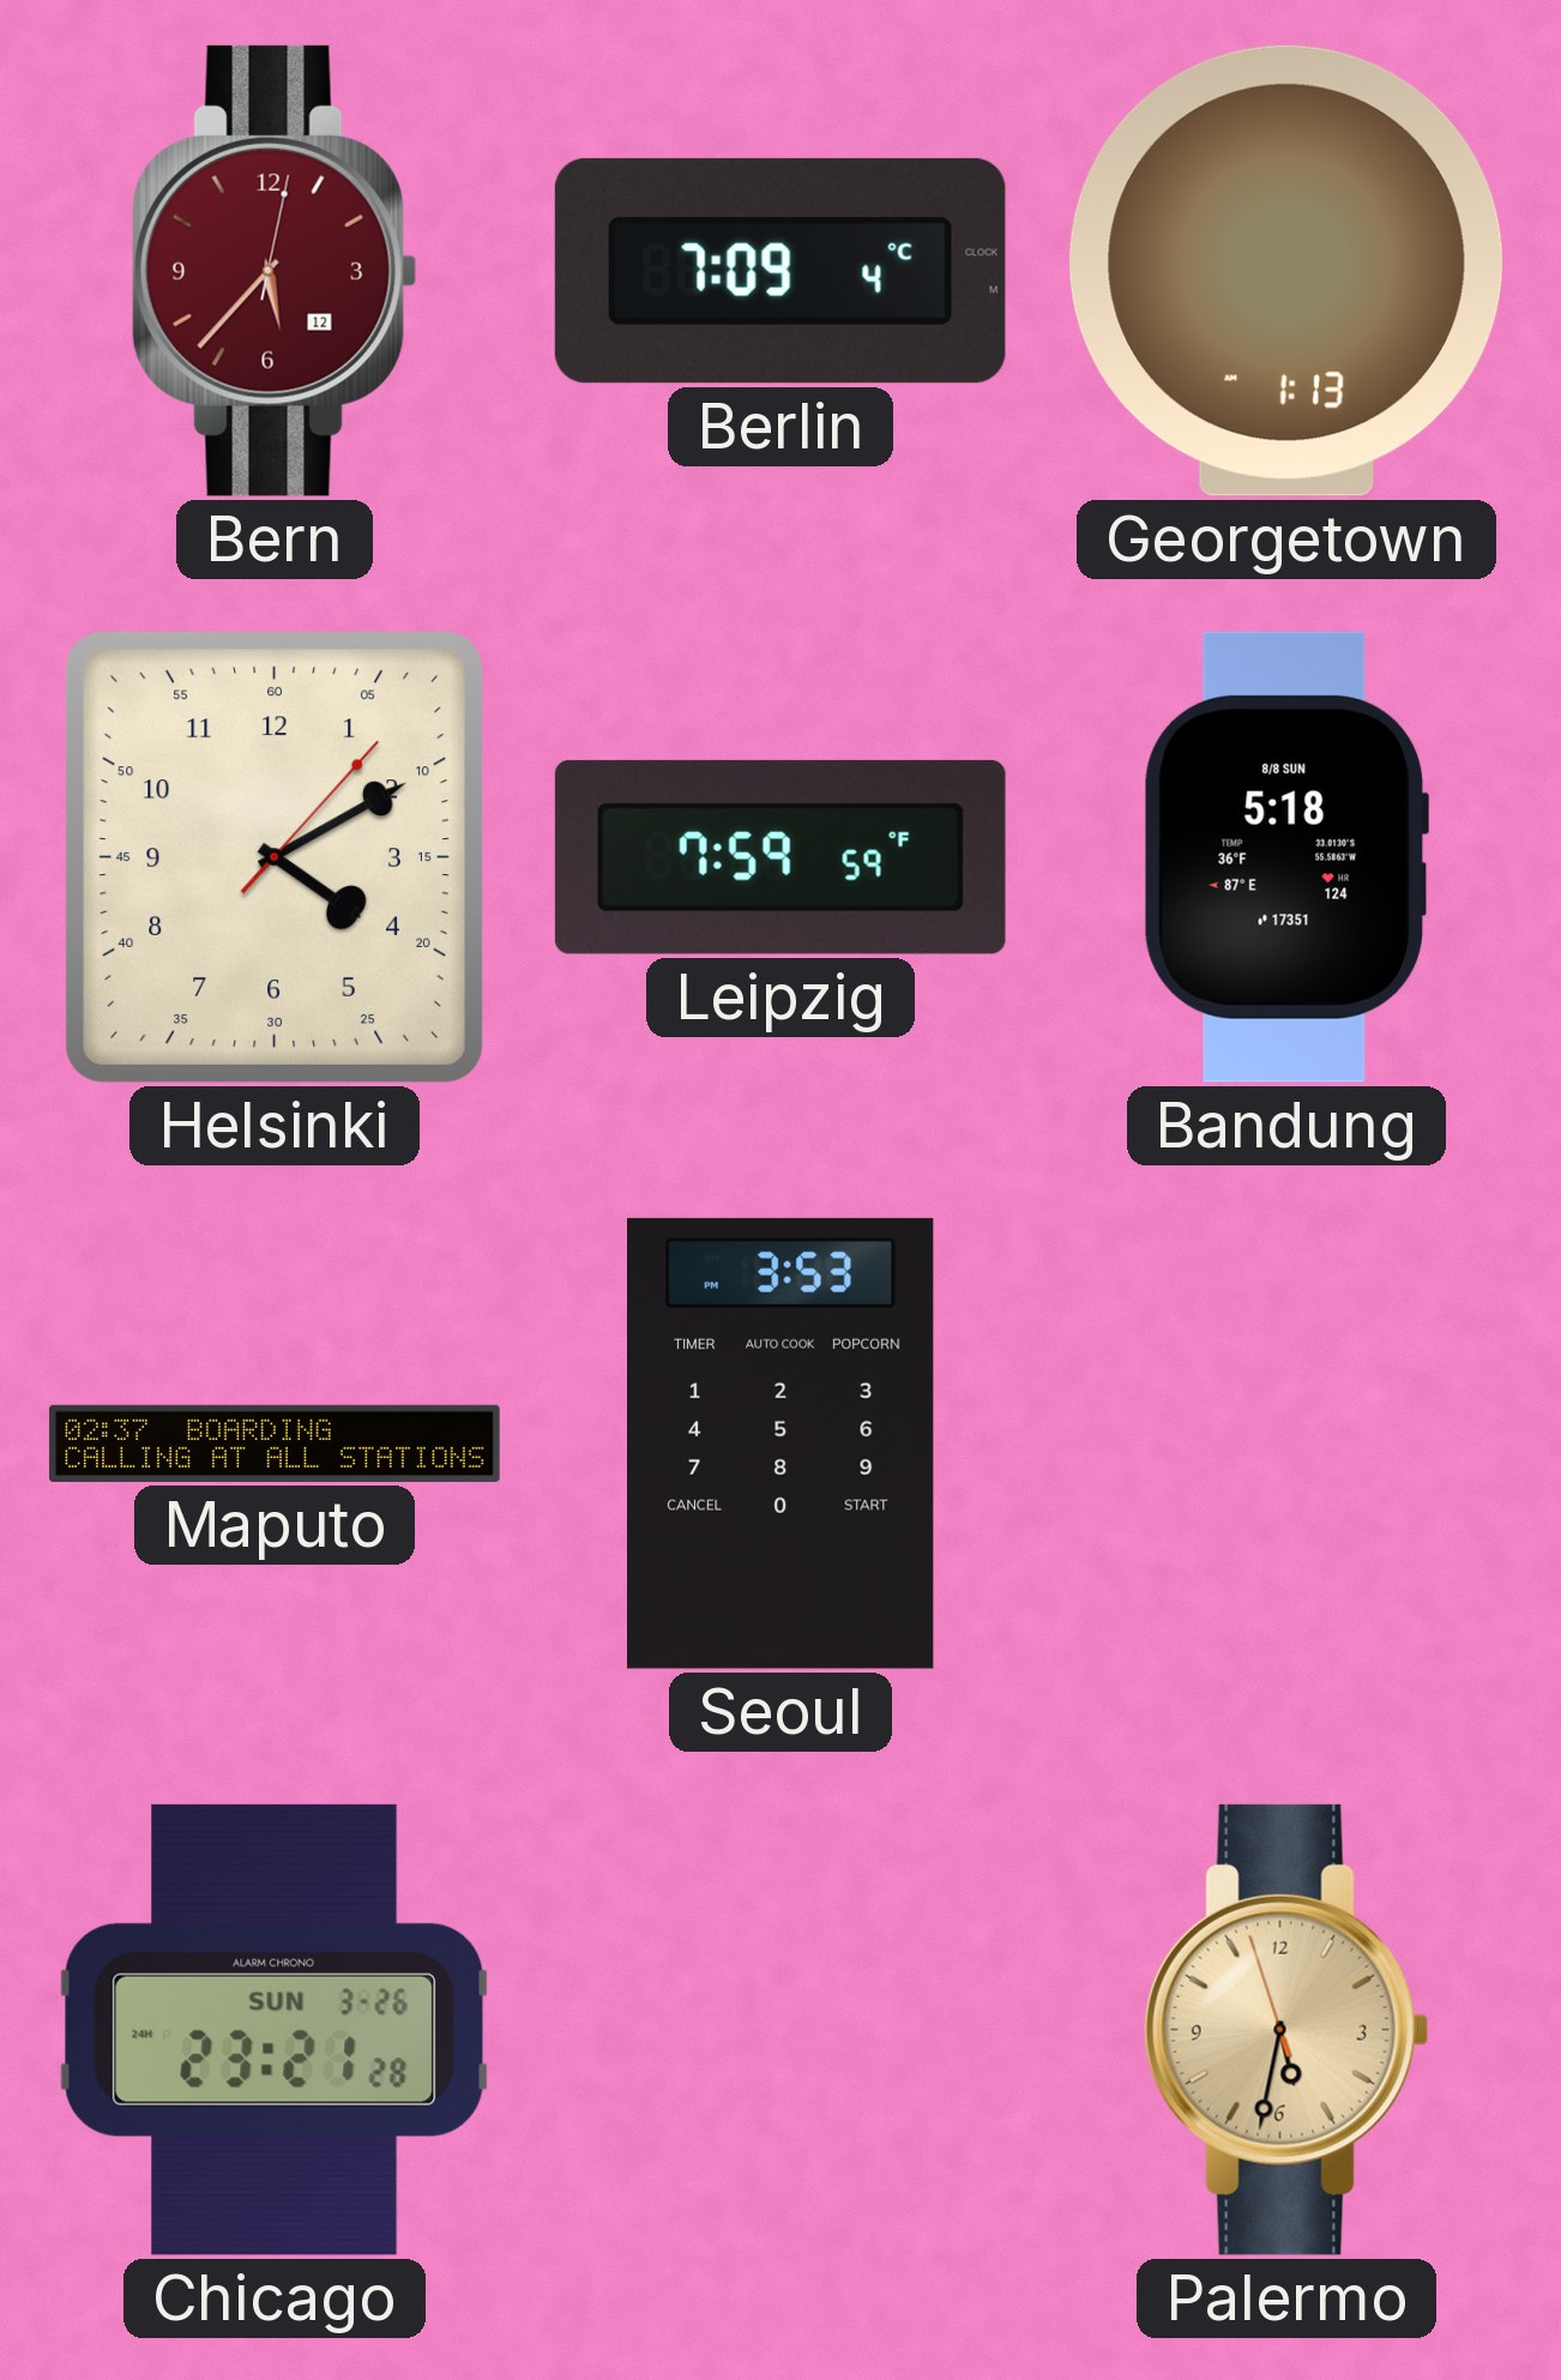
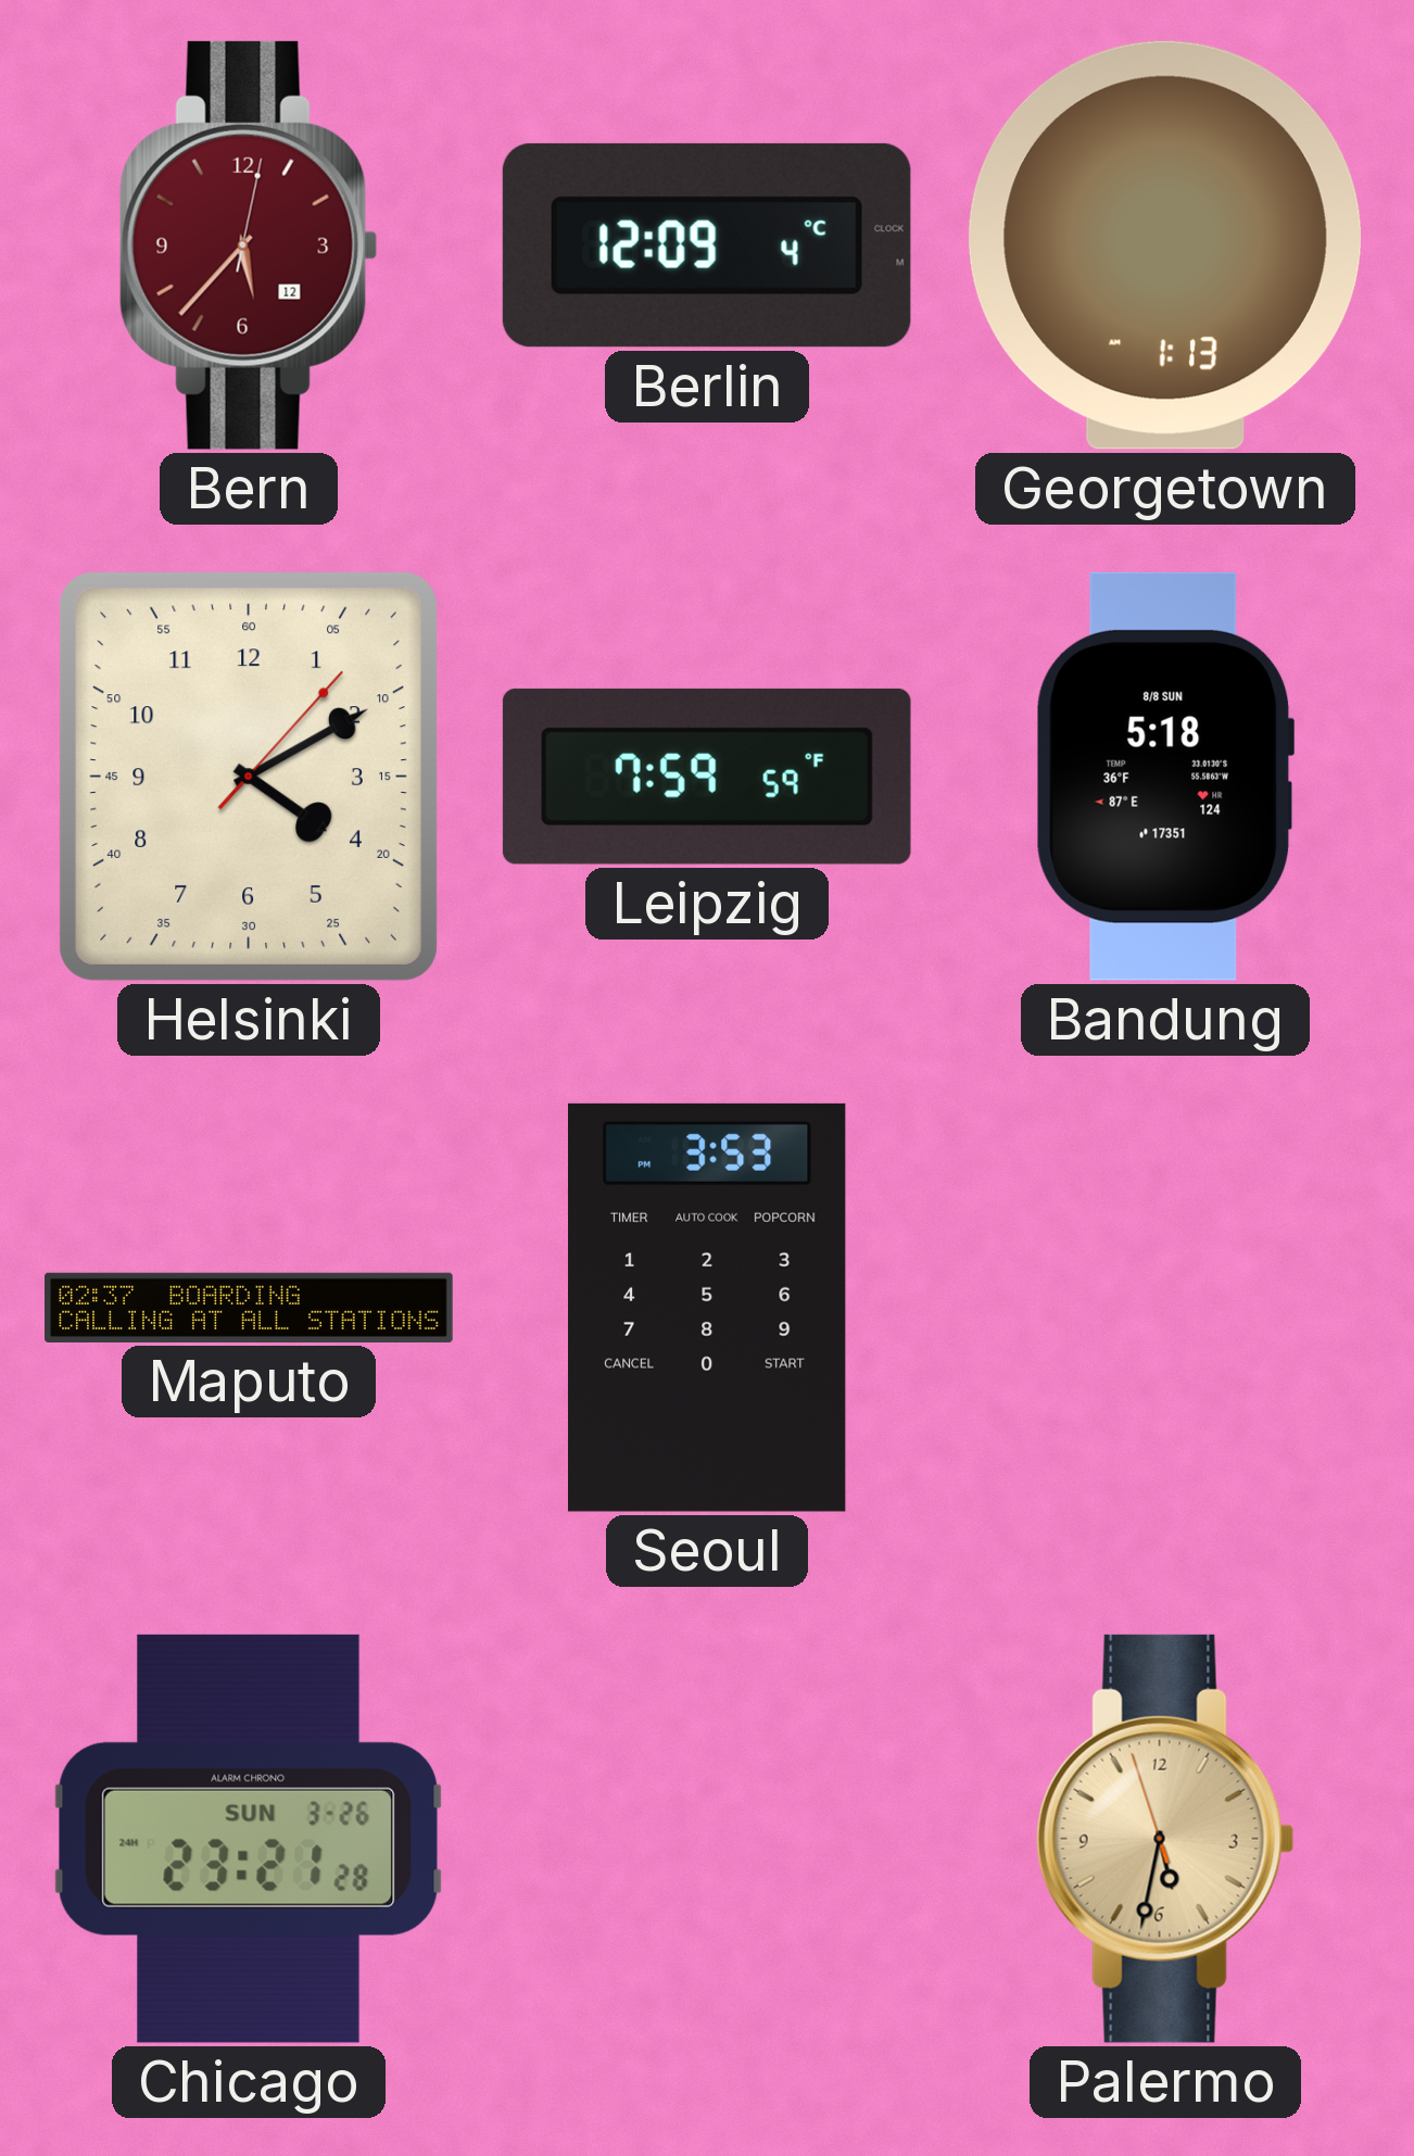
Berlin: 7:09 -> 12:09
